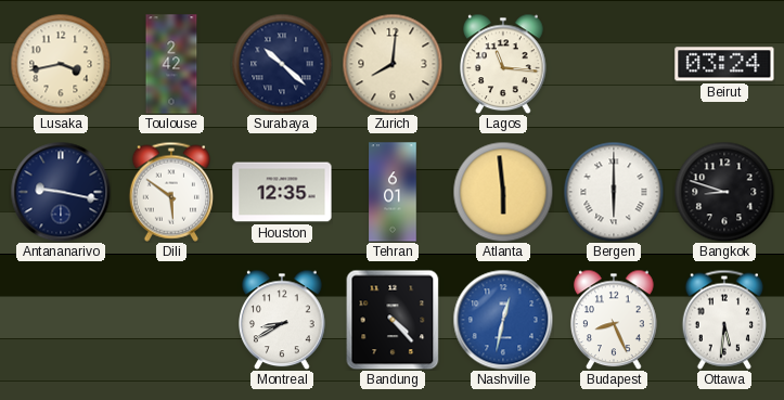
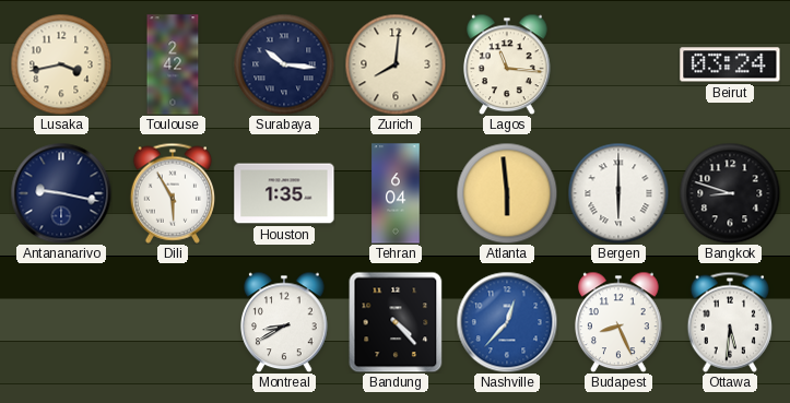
Surabaya: 10:22 -> 10:16
Dili: 5:51 -> 5:55
Houston: 12:35 -> 1:35
Tehran: 6:01 -> 6:04
Nashville: 12:32 -> 12:37
